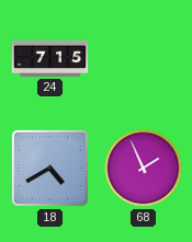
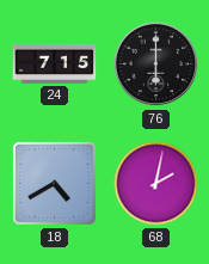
76: none -> 6:00
68: 1:56 -> 2:02
